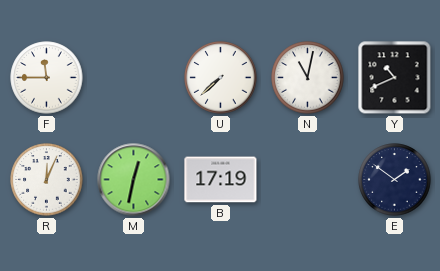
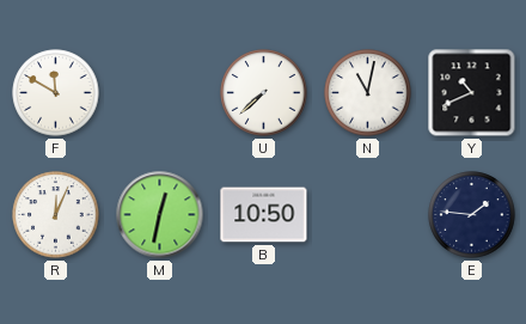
F: 11:45 -> 11:50
B: 17:19 -> 10:50
E: 1:51 -> 1:46
